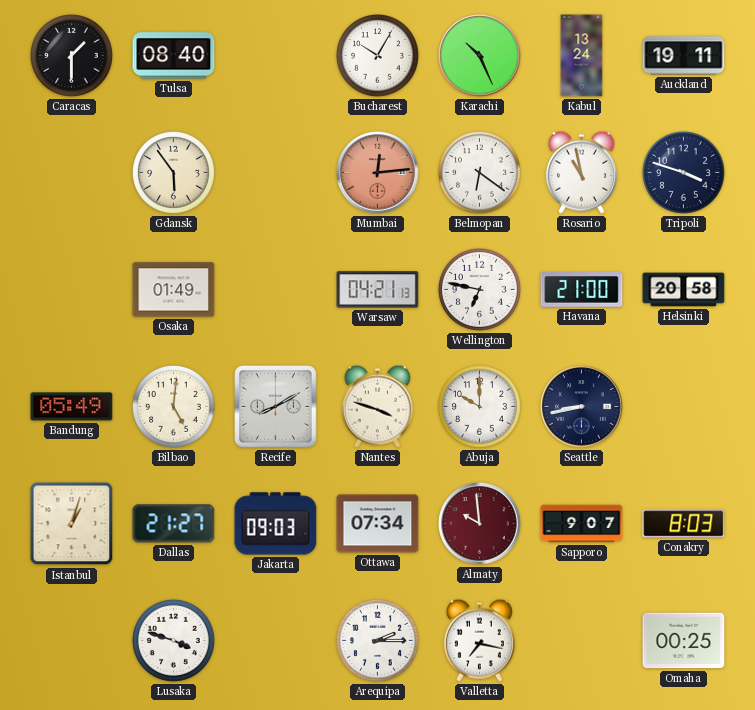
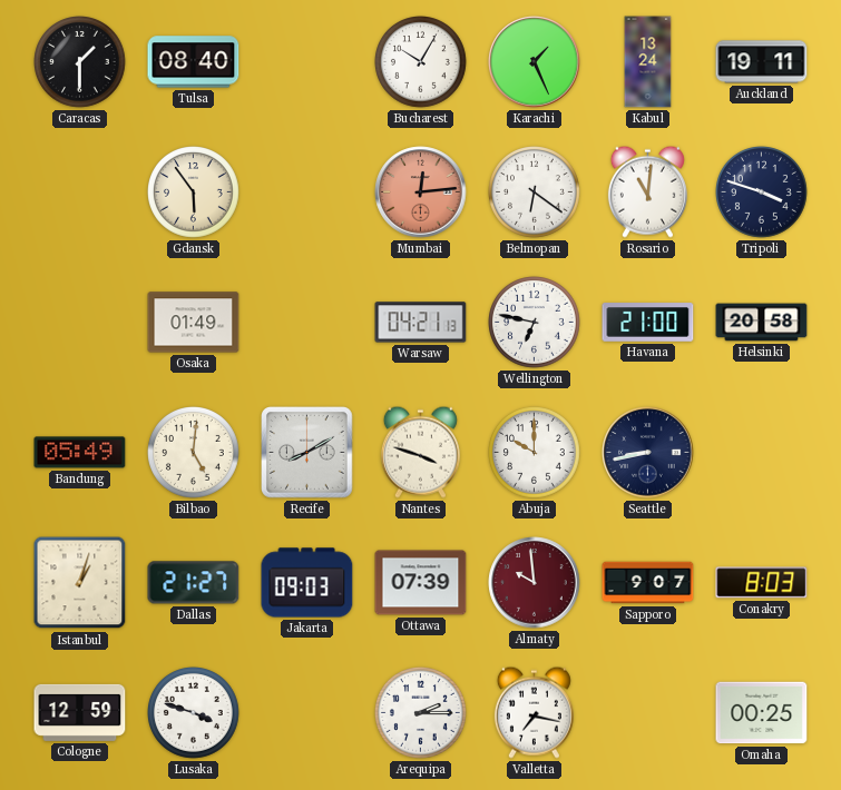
Karachi: 10:26 -> 1:26
Rosario: 10:58 -> 11:01
Ottawa: 07:34 -> 07:39
Cologne: none -> 12:59
